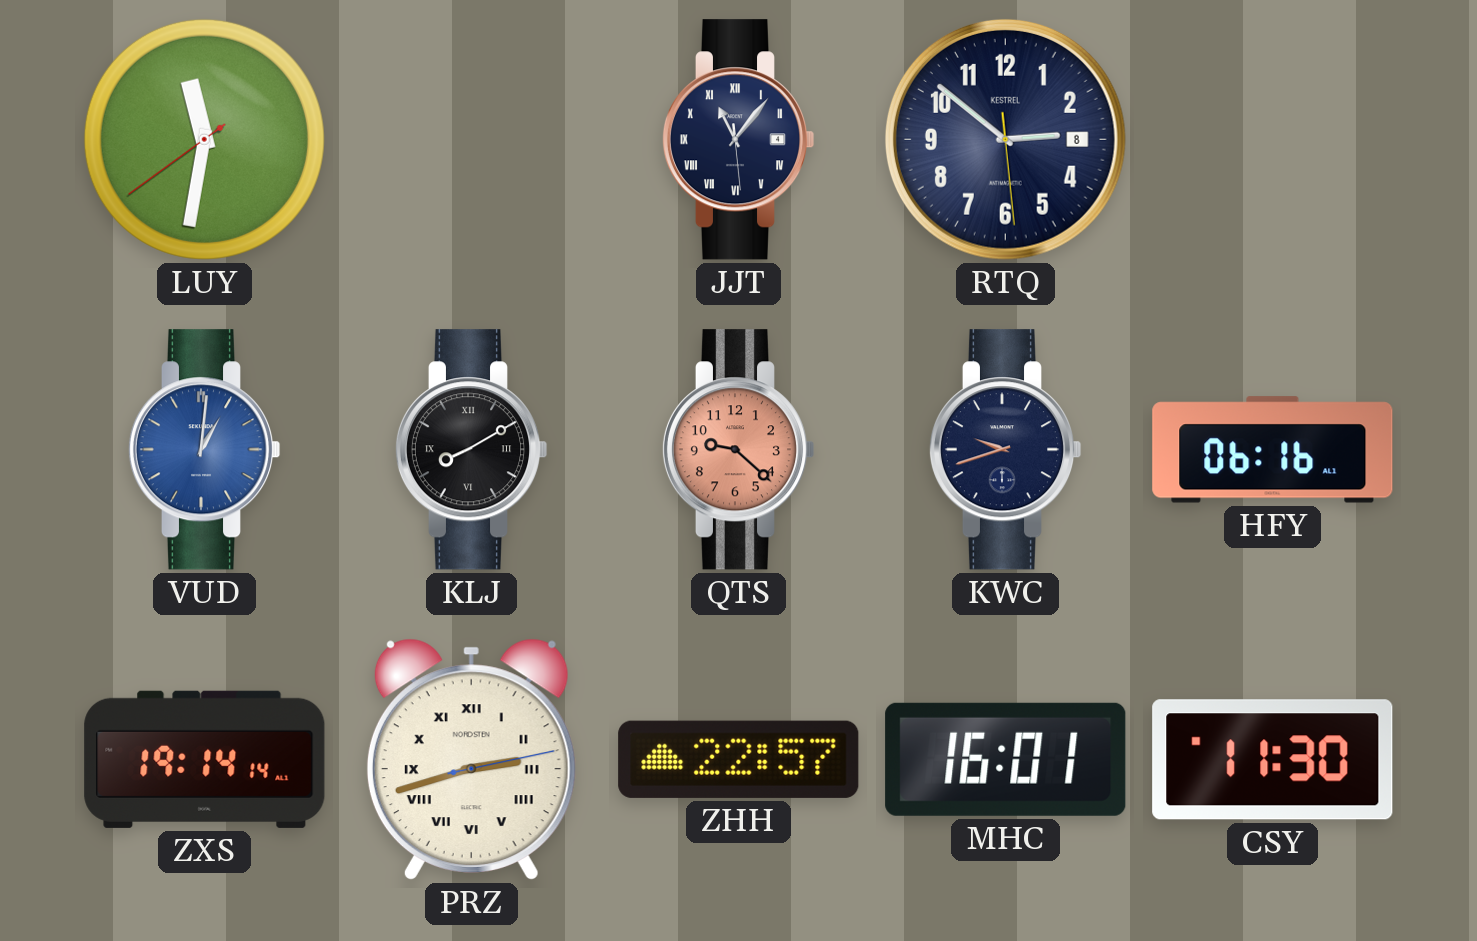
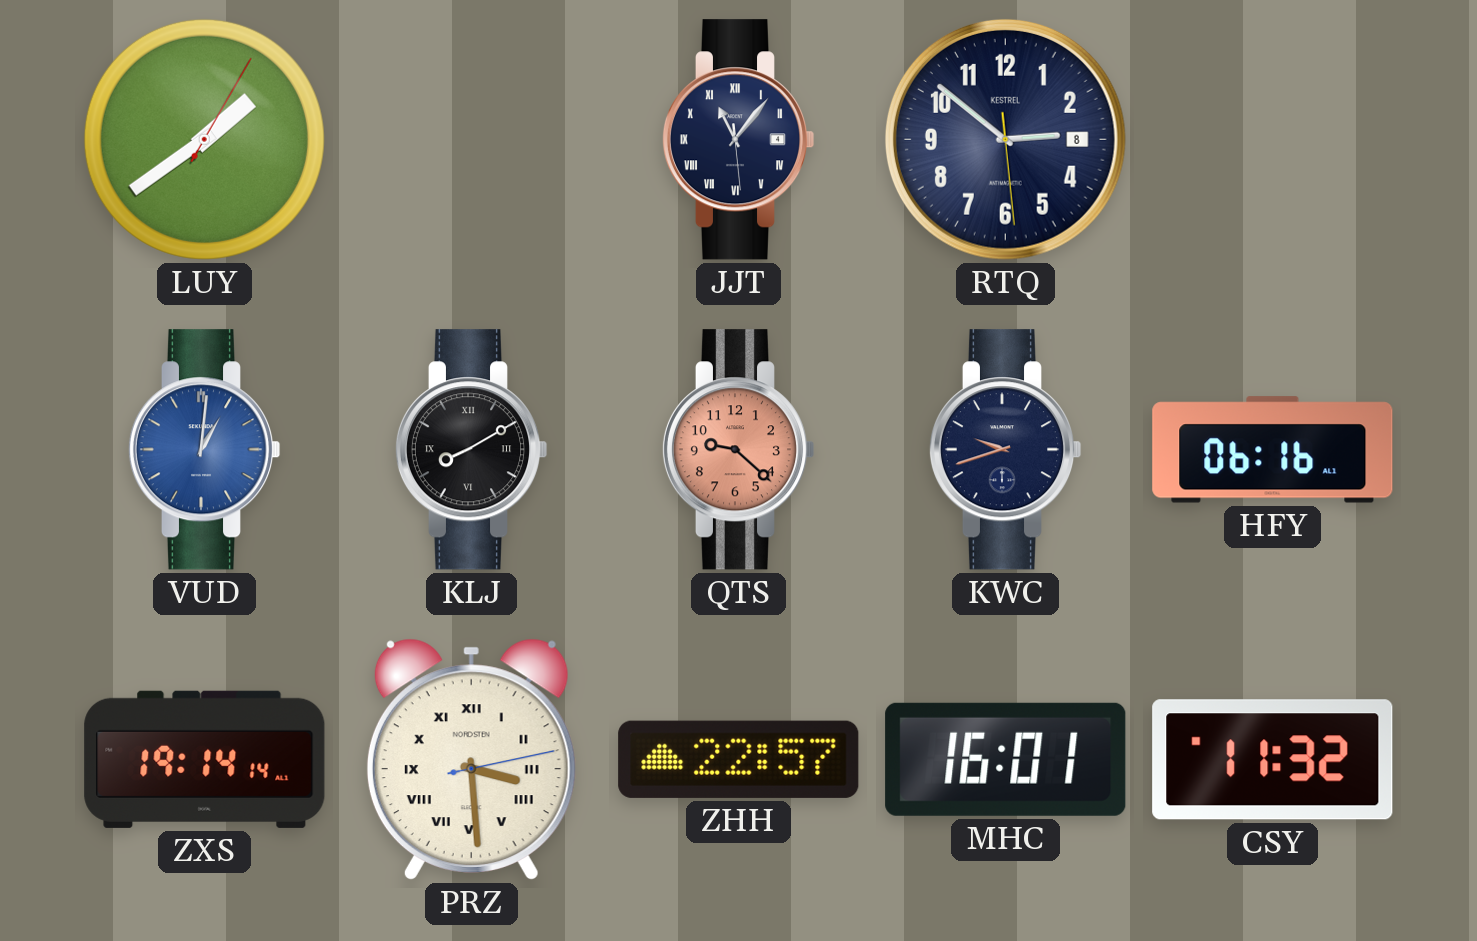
LUY: 11:31 -> 1:39
PRZ: 2:42 -> 3:29
CSY: 11:30 -> 11:32
